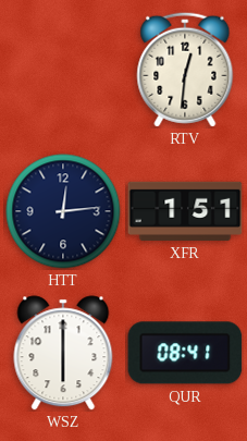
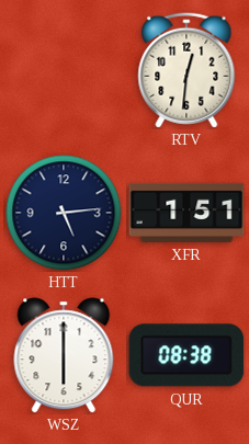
HTT: 12:14 -> 5:14
QUR: 08:41 -> 08:38
